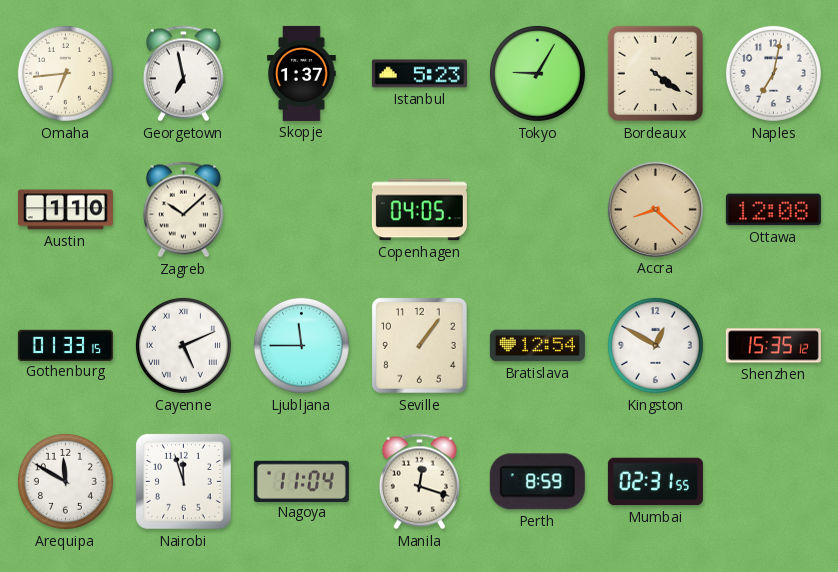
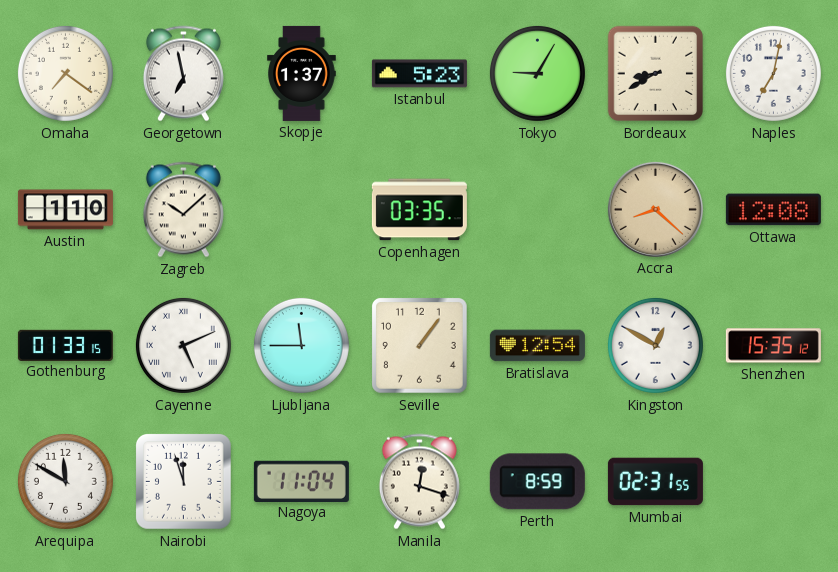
Omaha: 6:44 -> 7:21
Bordeaux: 4:21 -> 8:40
Copenhagen: 04:05 -> 03:35
